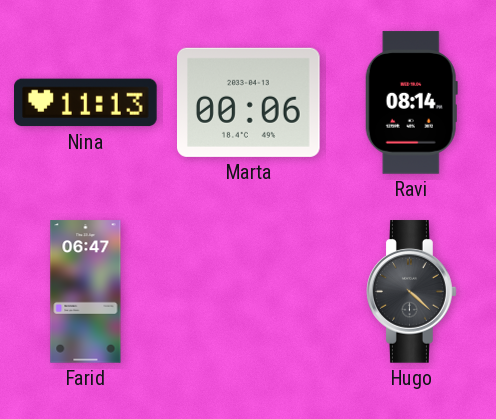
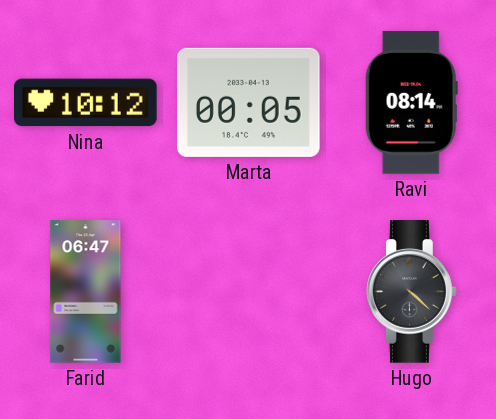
Nina: 11:13 -> 10:12
Marta: 00:06 -> 00:05
